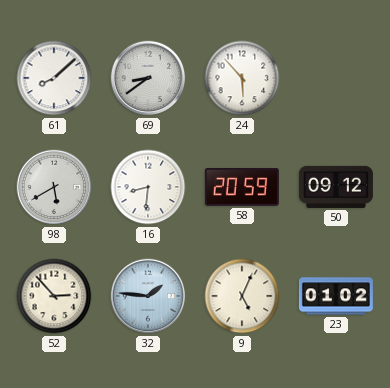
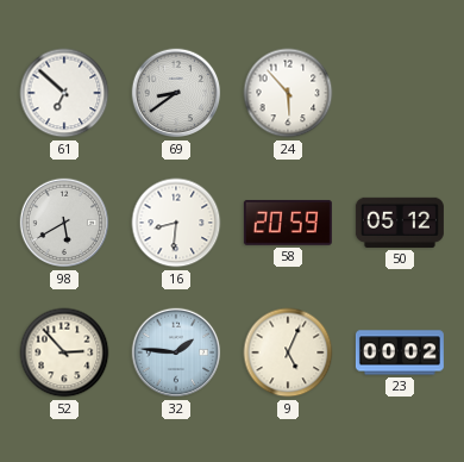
61: 8:08 -> 6:52
50: 09:12 -> 05:12
23: 01:02 -> 00:02
